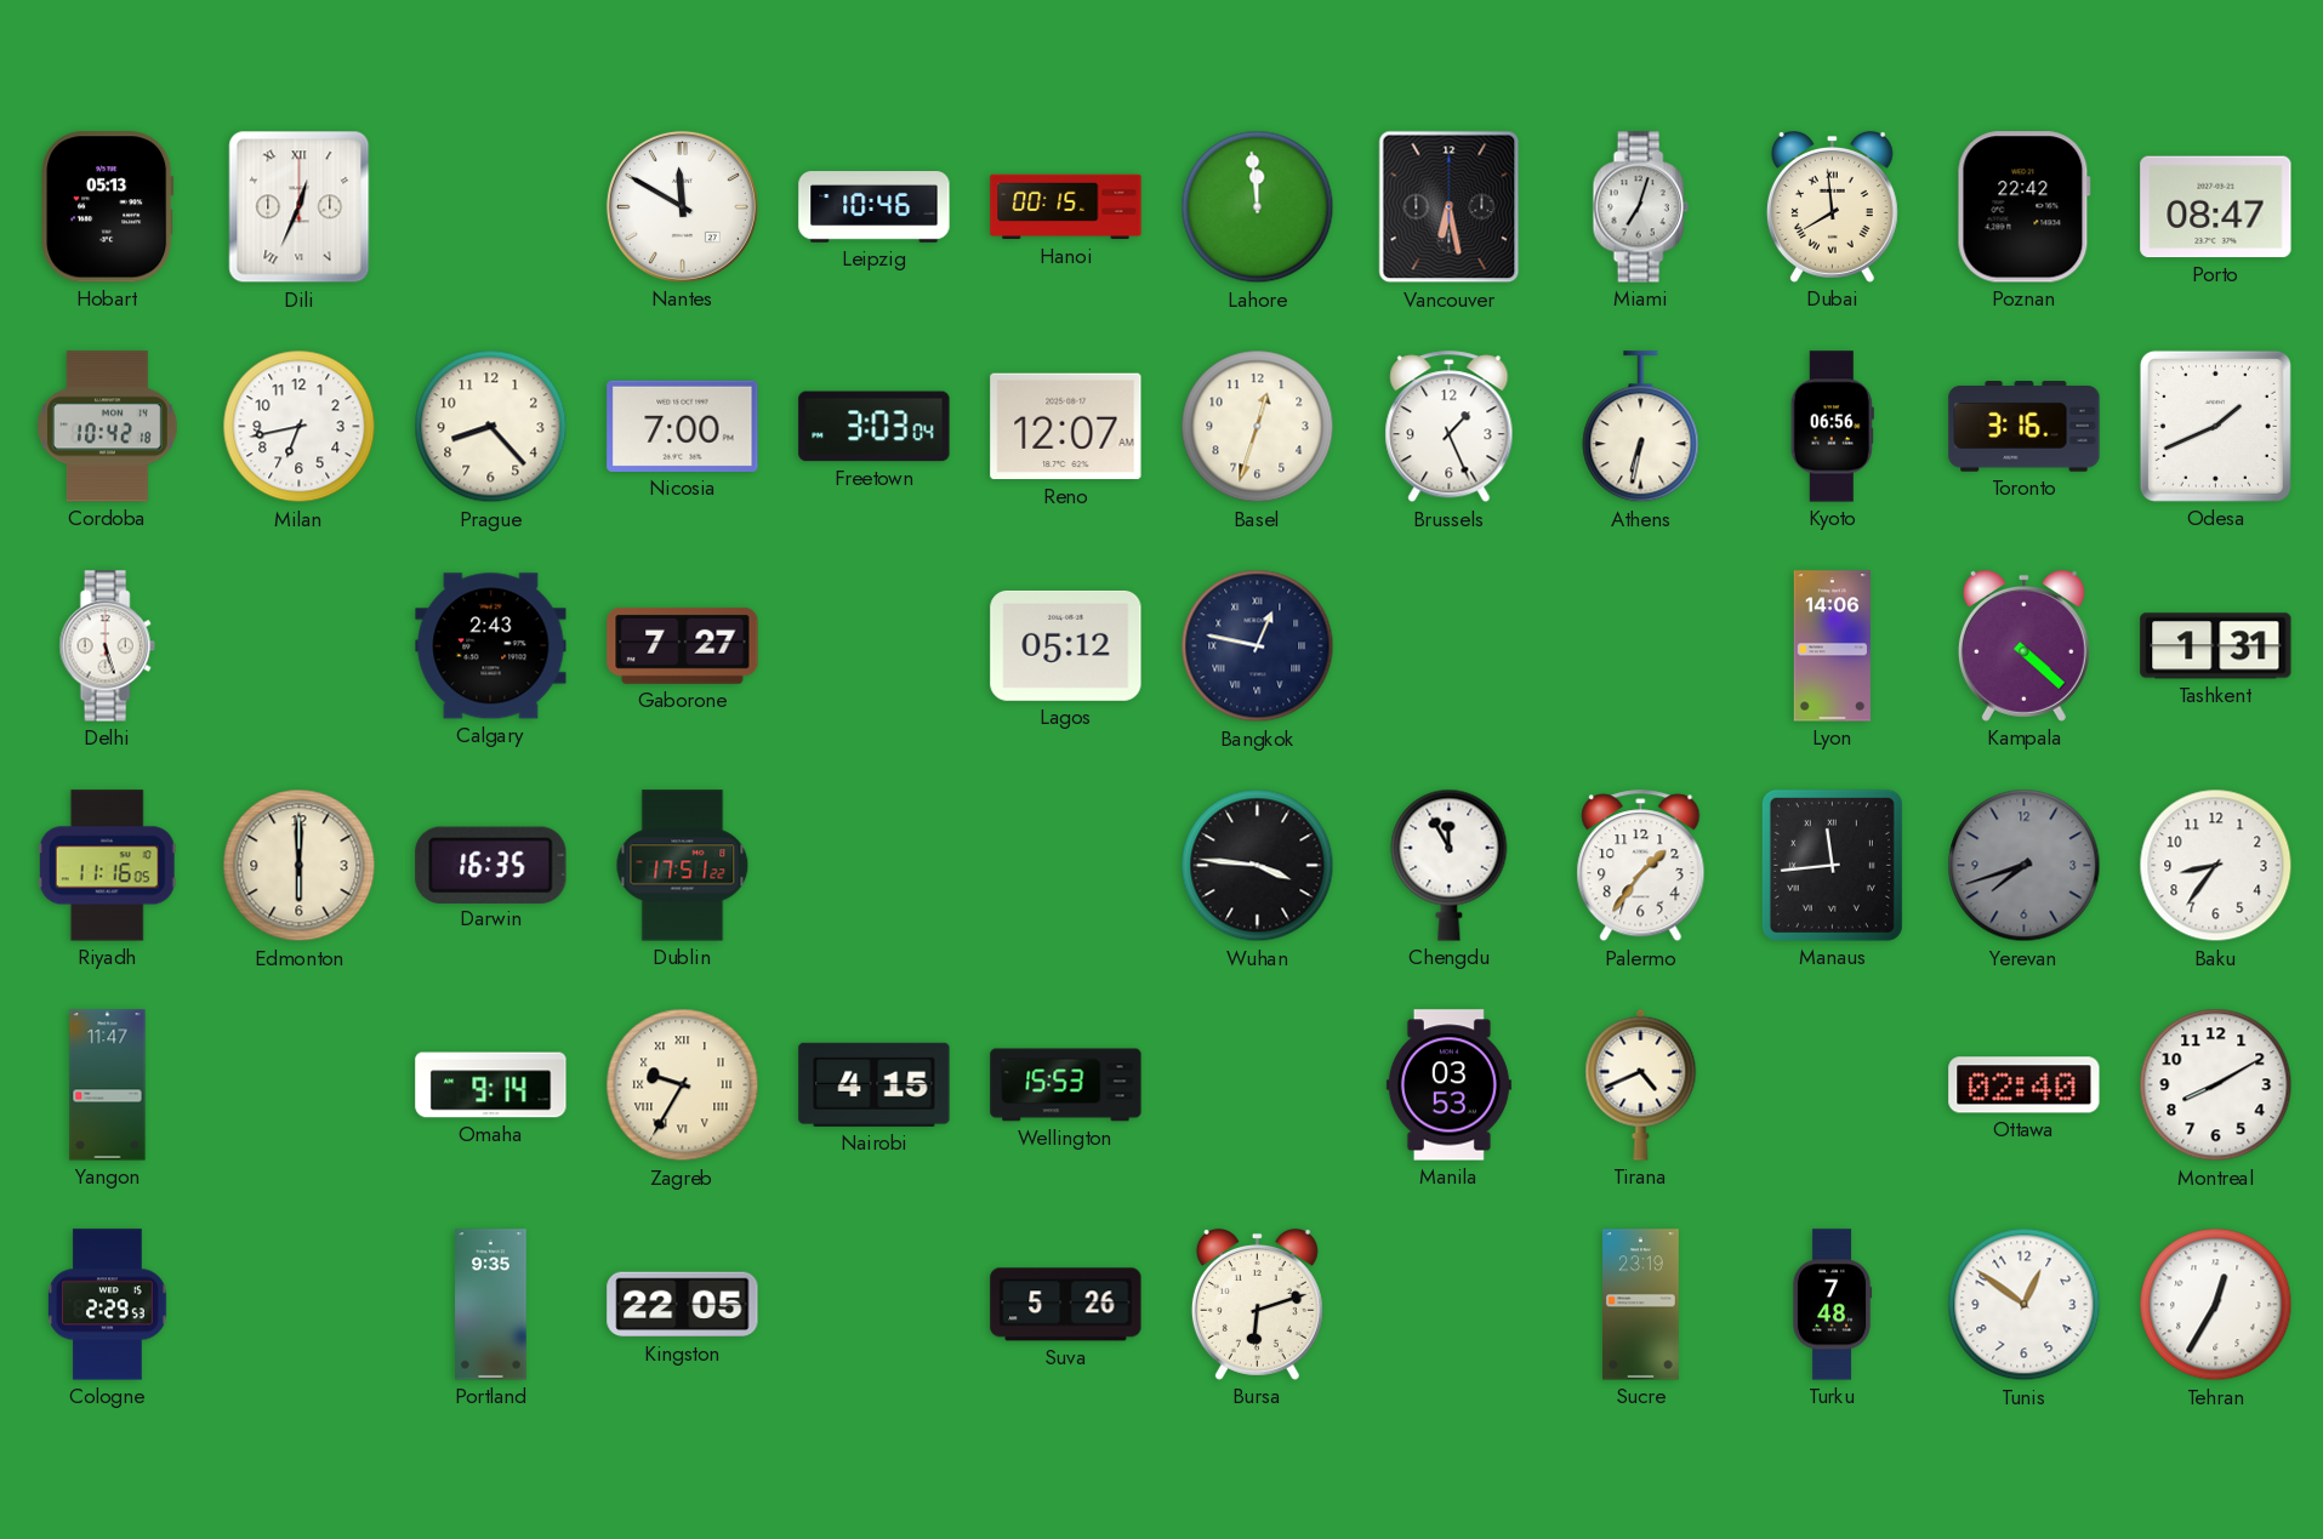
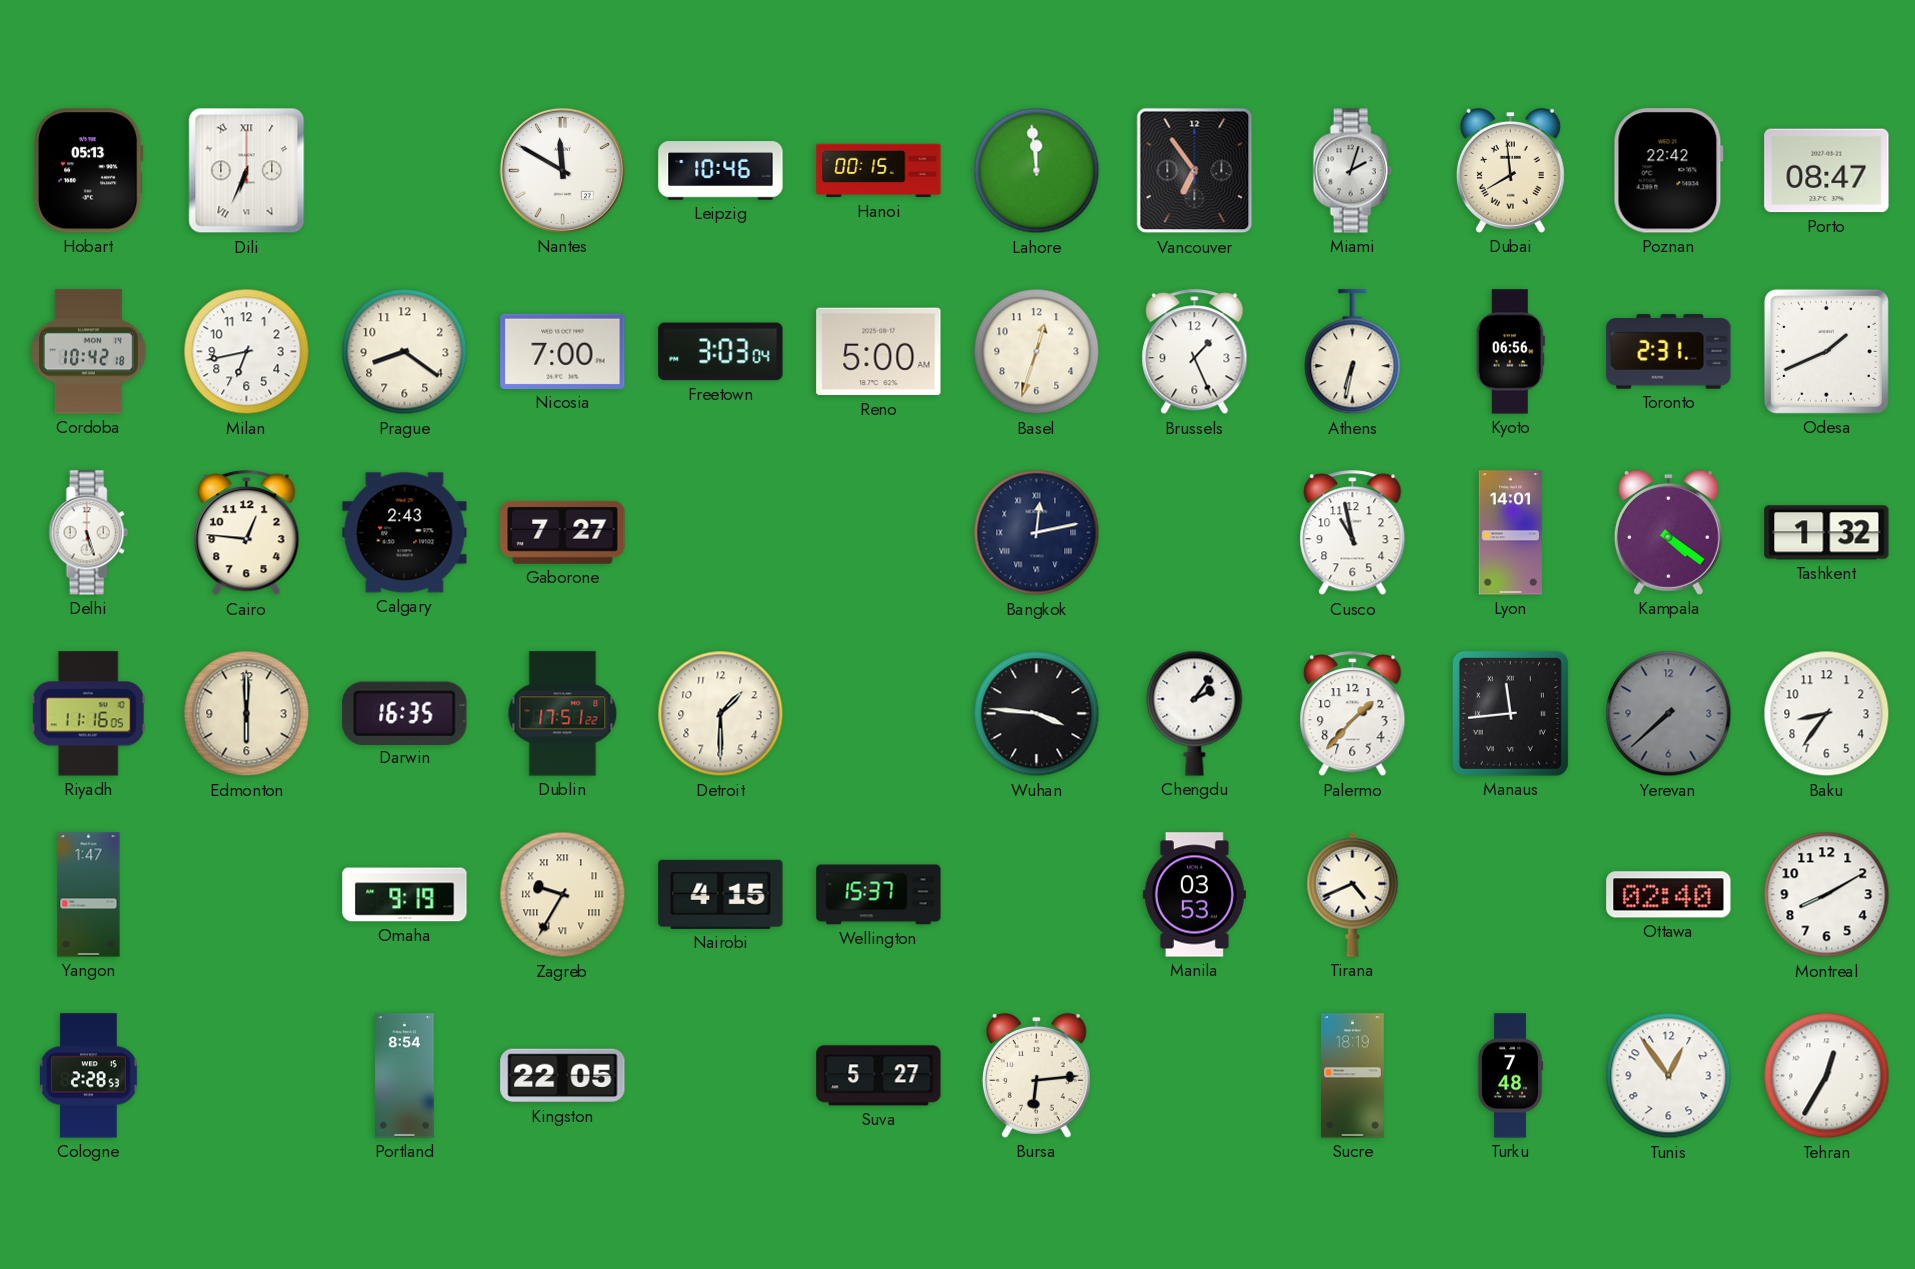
Dili: 12:34 -> 6:34
Vancouver: 6:28 -> 6:54
Miami: 7:03 -> 2:03
Prague: 8:23 -> 8:21
Reno: 12:07 -> 5:00
Toronto: 3:16 -> 2:31
Cairo: none -> 12:46
Lagos: 05:12 -> none
Bangkok: 12:47 -> 12:13
Cusco: none -> 10:58
Lyon: 14:06 -> 14:01
Kampala: 4:22 -> 4:21
Tashkent: 1:31 -> 1:32
Detroit: none -> 1:30
Chengdu: 11:55 -> 2:06
Palermo: 1:36 -> 1:37
Yerevan: 7:42 -> 7:38
Yangon: 11:47 -> 1:47
Omaha: 9:14 -> 9:19
Wellington: 15:53 -> 15:37
Cologne: 2:29 -> 2:28
Portland: 9:35 -> 8:54
Suva: 5:26 -> 5:27
Bursa: 6:12 -> 6:14
Sucre: 23:19 -> 18:19
Tunis: 12:51 -> 12:54
